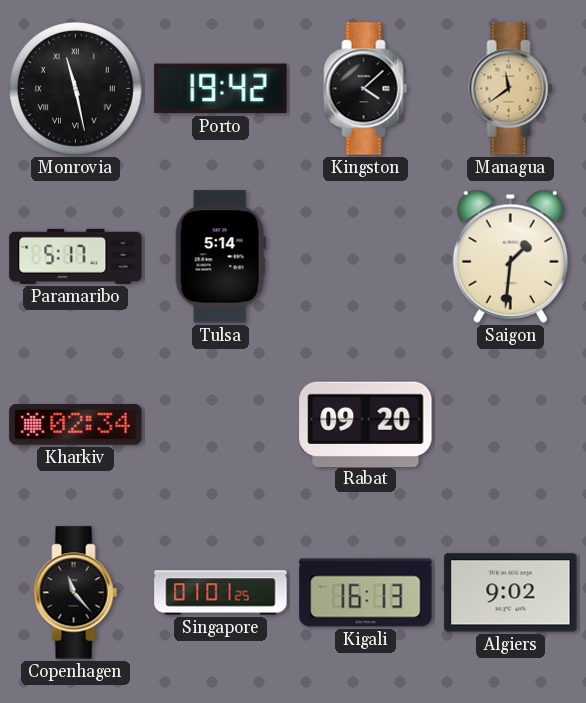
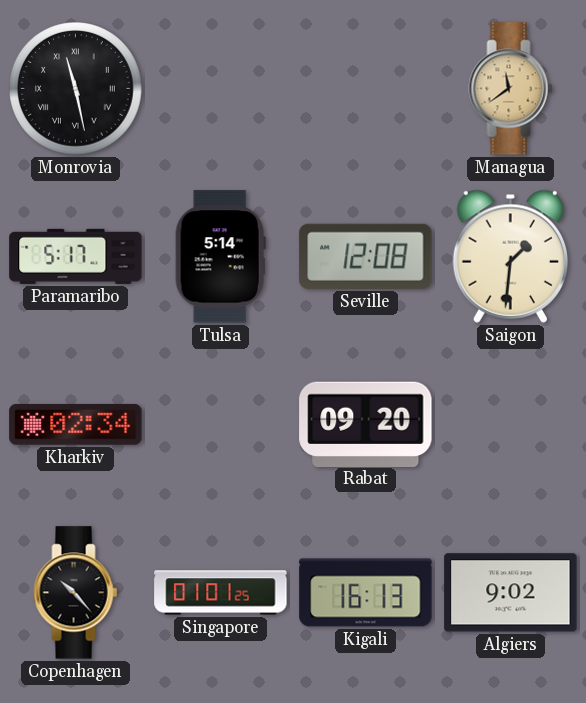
Porto: 19:42 -> none
Kingston: 4:08 -> none
Seville: none -> 12:08
Copenhagen: 11:23 -> 10:23
